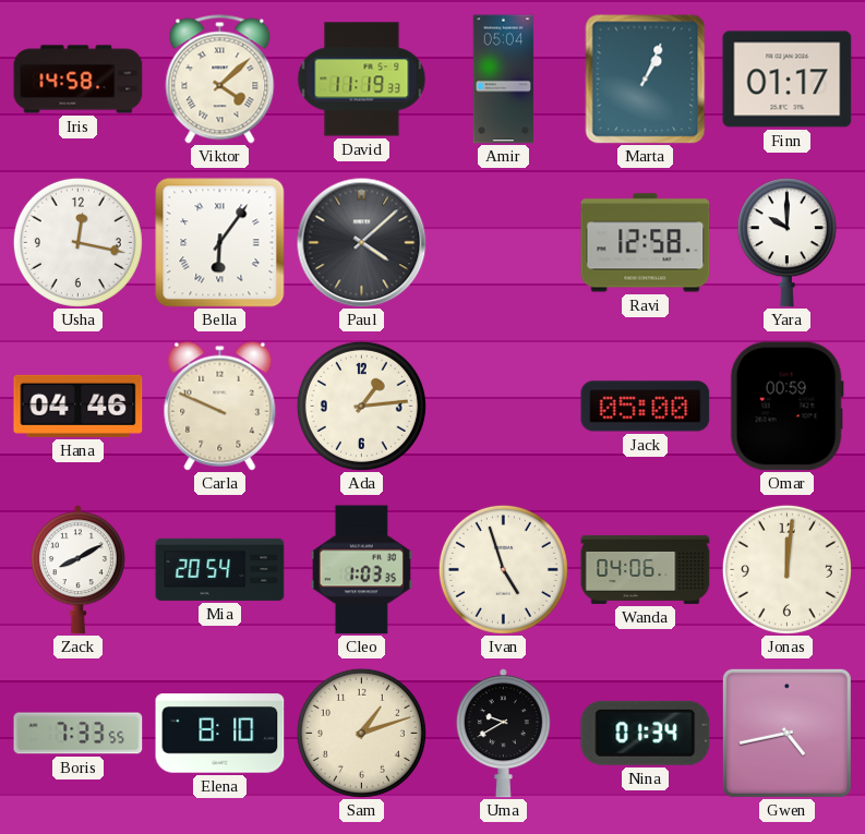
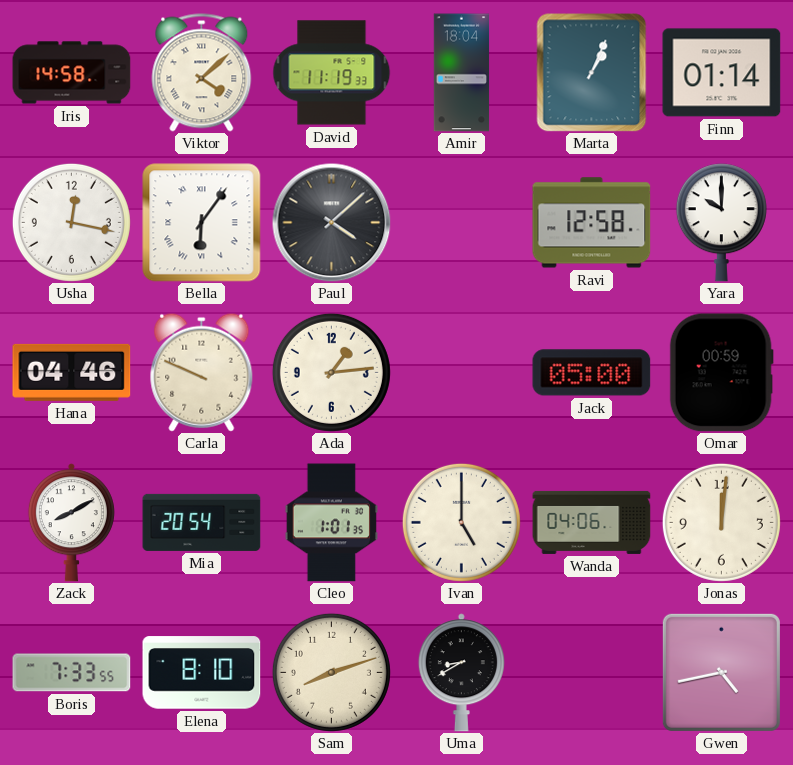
Amir: 05:04 -> 18:04
Finn: 01:17 -> 01:14
Cleo: 1:03 -> 1:01
Ivan: 4:57 -> 5:00
Sam: 1:12 -> 8:12
Uma: 9:40 -> 8:40
Nina: 01:34 -> none
